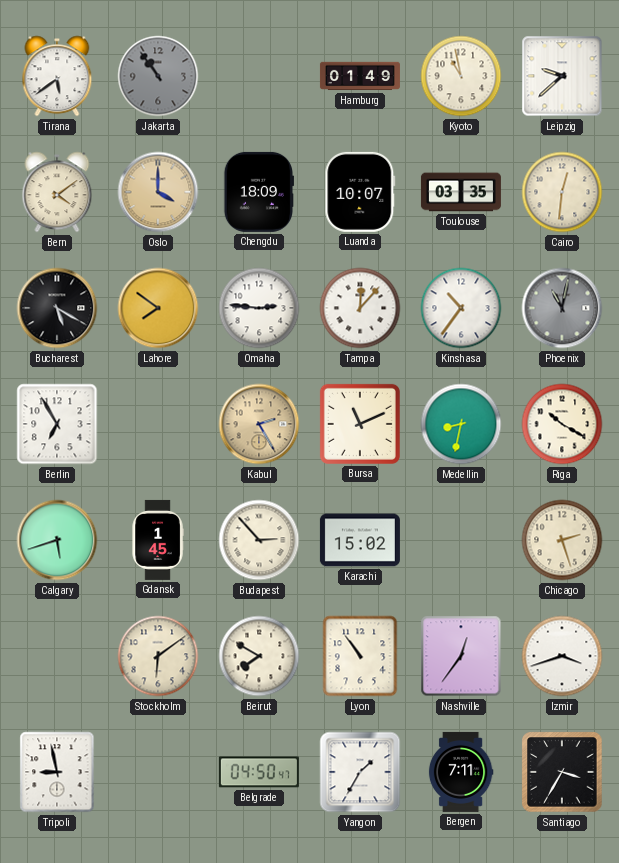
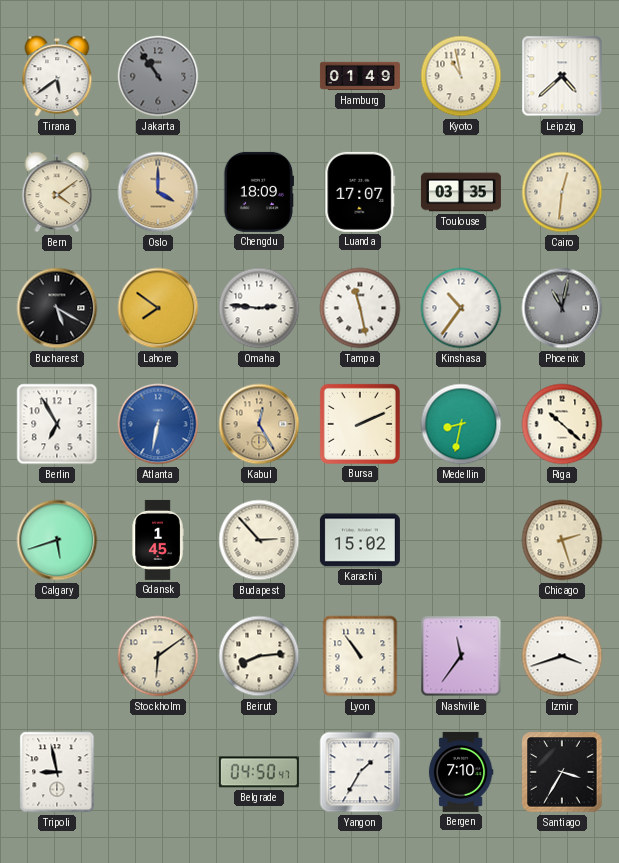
Leipzig: 9:38 -> 4:38
Luanda: 10:07 -> 17:07
Tampa: 12:07 -> 11:28
Atlanta: none -> 6:32
Kabul: 2:25 -> 12:25
Bursa: 11:11 -> 2:11
Riga: 10:20 -> 10:22
Beirut: 7:50 -> 8:14
Nashville: 12:36 -> 11:36
Bergen: 7:11 -> 7:10
